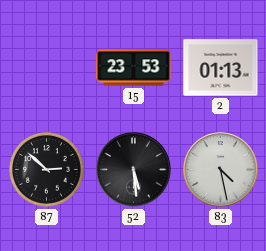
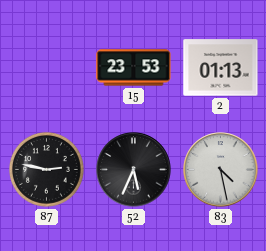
87: 2:52 -> 2:47
52: 5:29 -> 5:34
